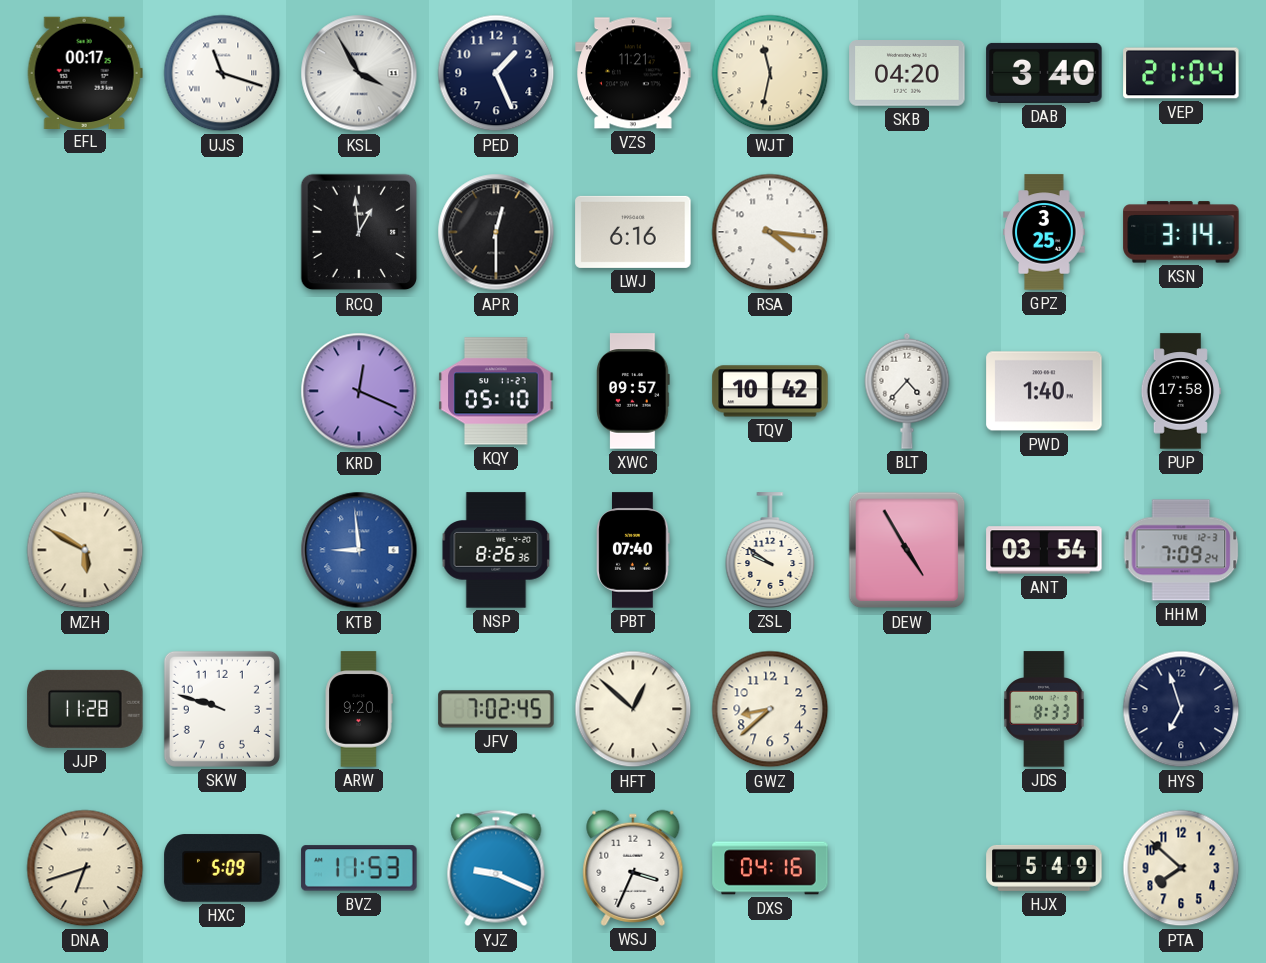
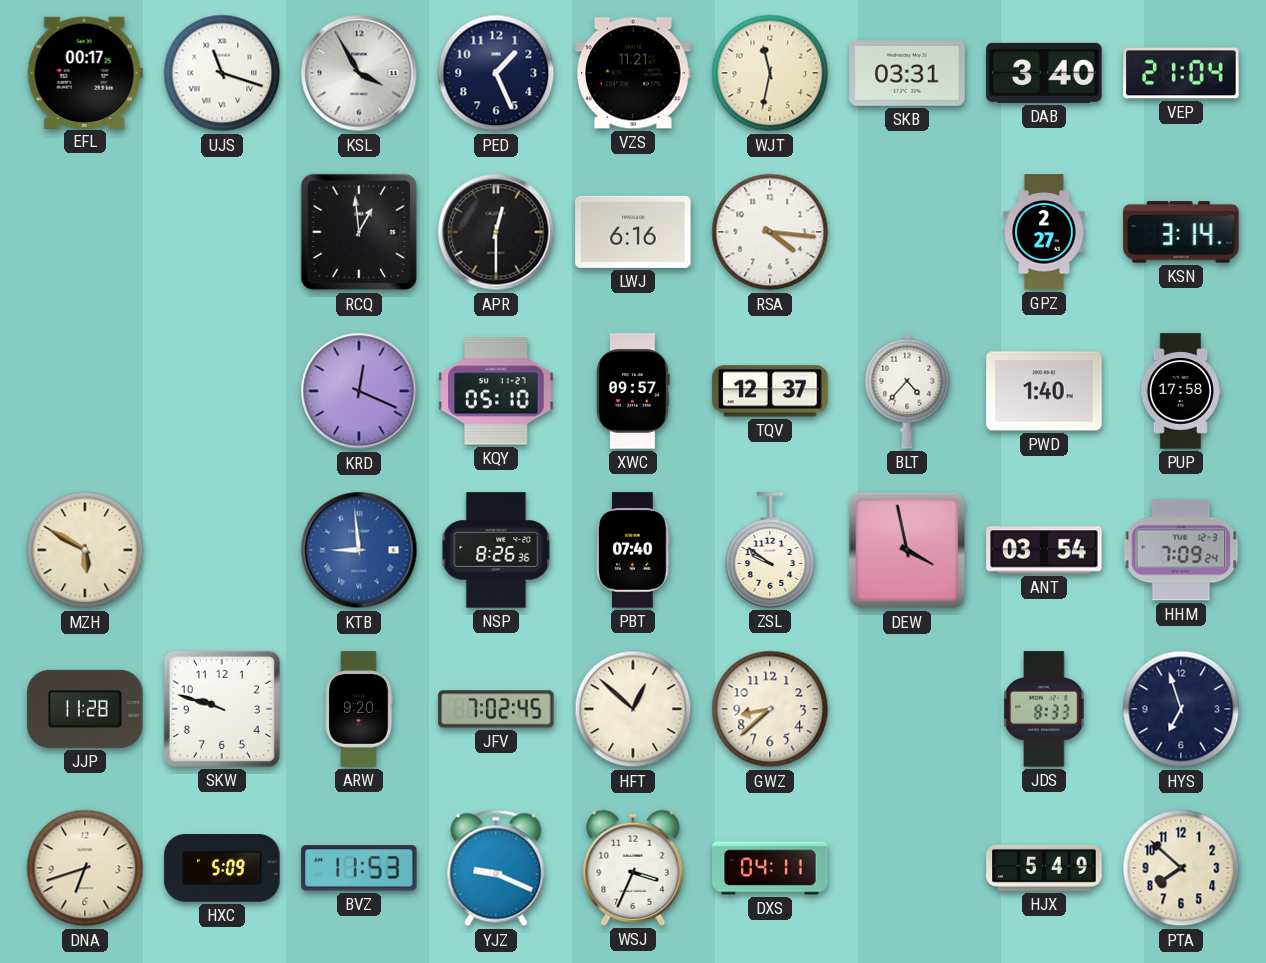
SKB: 04:20 -> 03:31
GPZ: 3:25 -> 2:27
TQV: 10:42 -> 12:37
DEW: 4:55 -> 3:58
DXS: 04:16 -> 04:11
